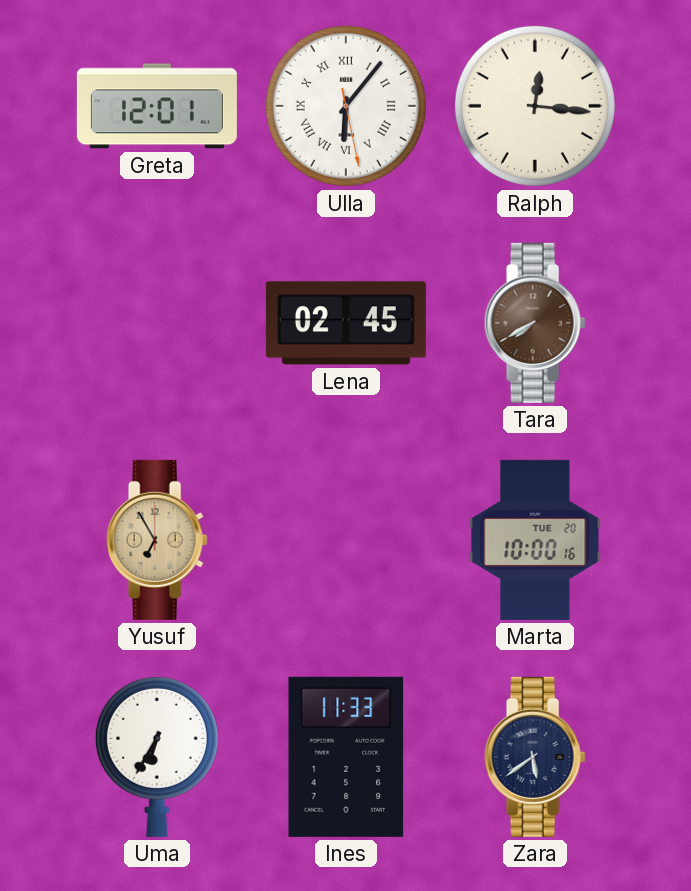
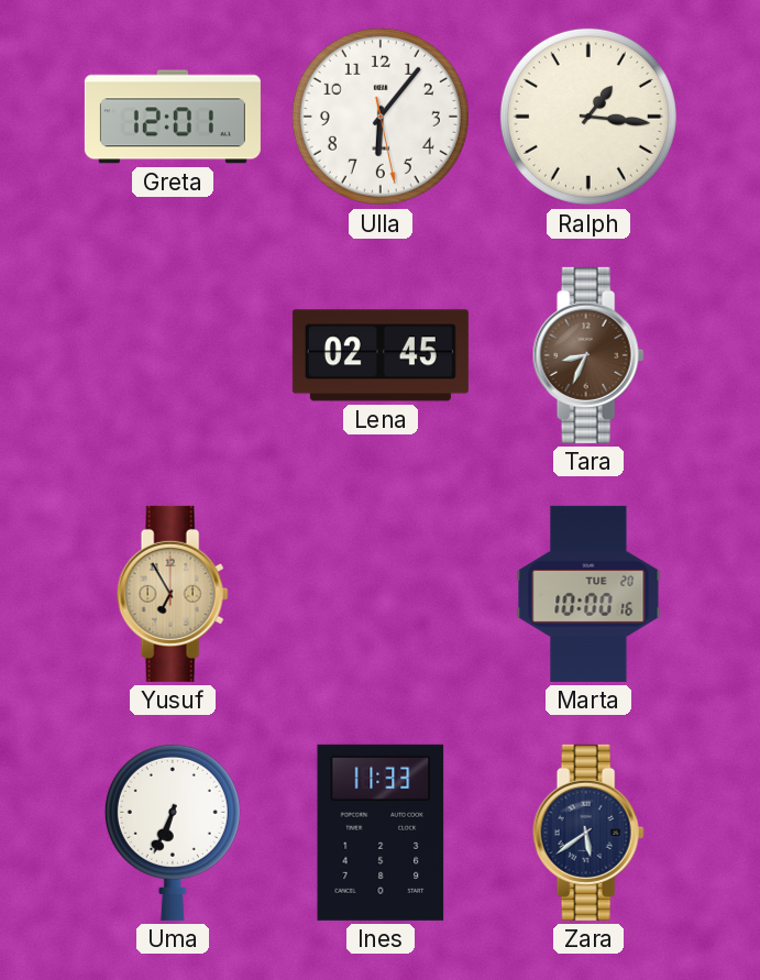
Ulla numerals: Roman -> Arabic
Ralph: 12:16 -> 1:16
Tara: 7:40 -> 8:34
Uma: 6:35 -> 6:34
